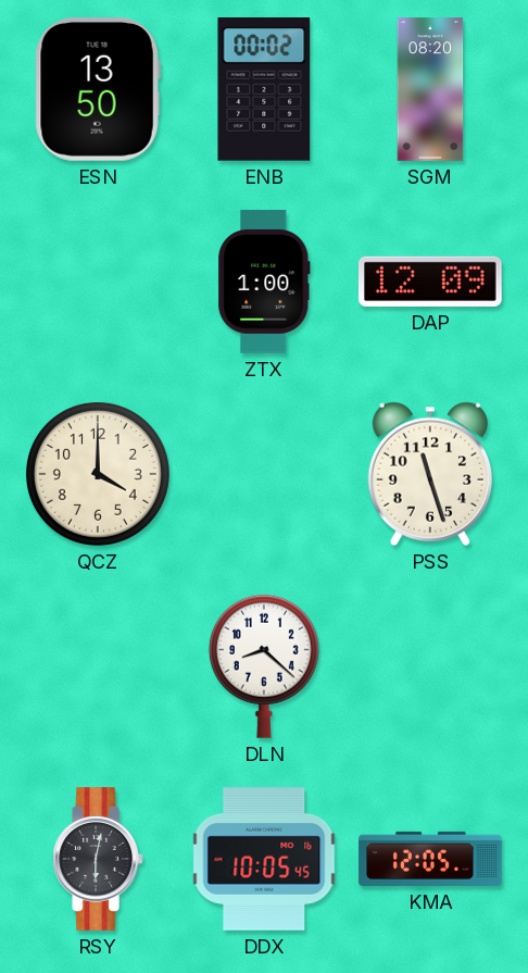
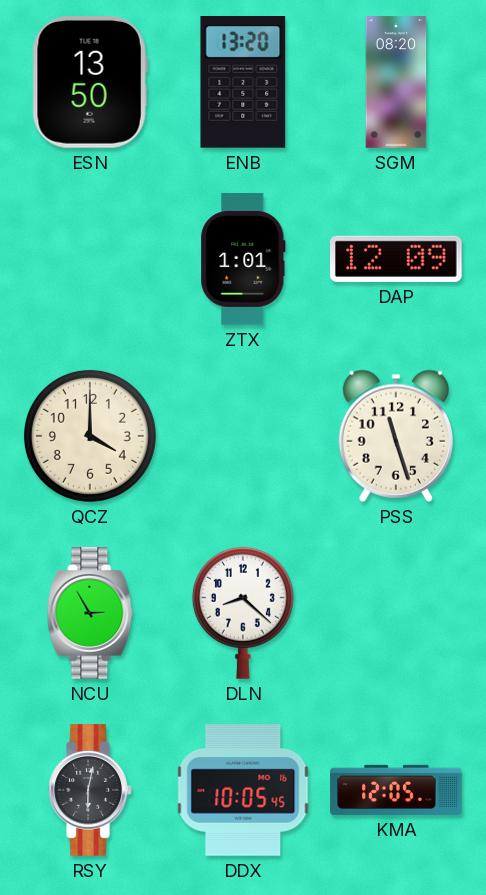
ENB: 00:02 -> 13:20
ZTX: 1:00 -> 1:01
NCU: none -> 2:55
